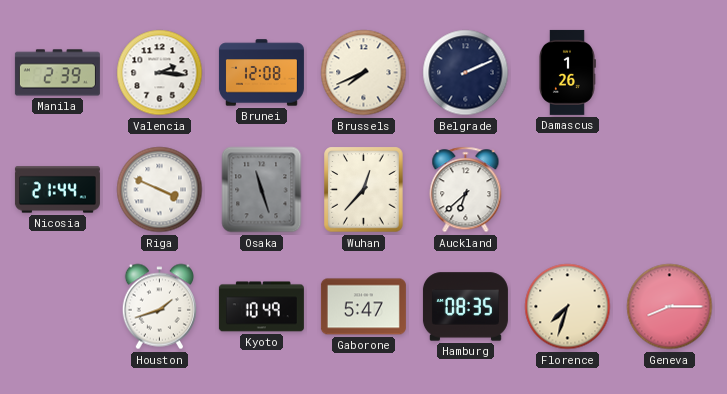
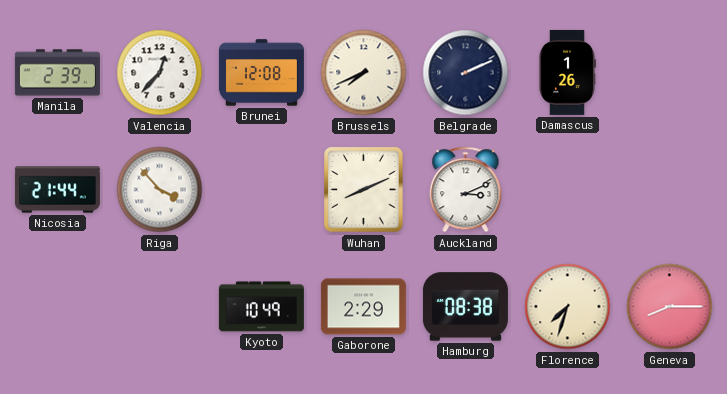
Valencia: 2:16 -> 12:37
Riga: 3:49 -> 3:53
Osaka: 11:27 -> none
Wuhan: 12:37 -> 8:11
Auckland: 6:38 -> 3:11
Houston: 1:42 -> none
Gaborone: 5:47 -> 2:29
Hamburg: 08:35 -> 08:38
